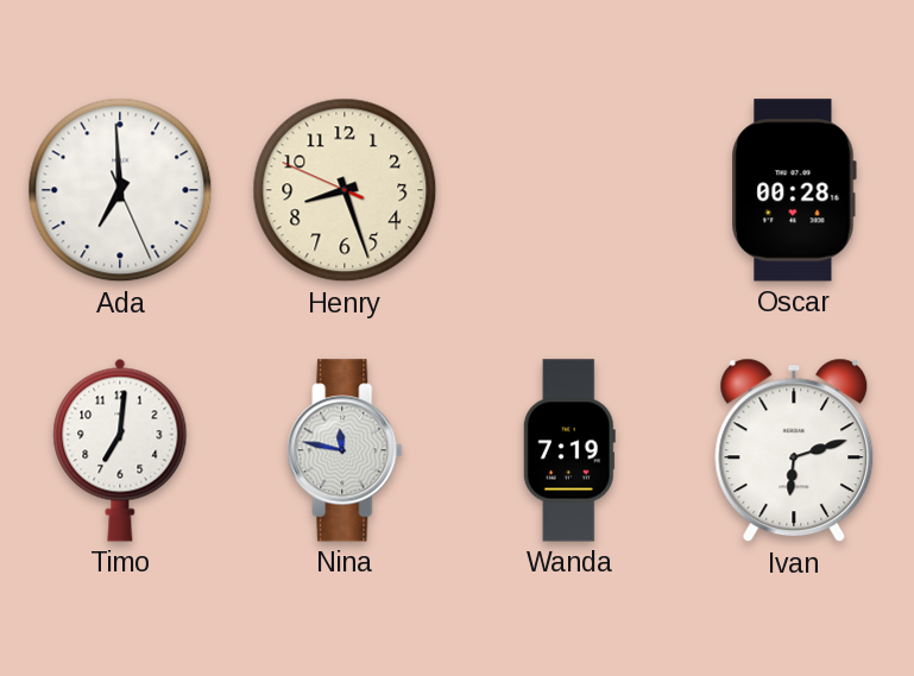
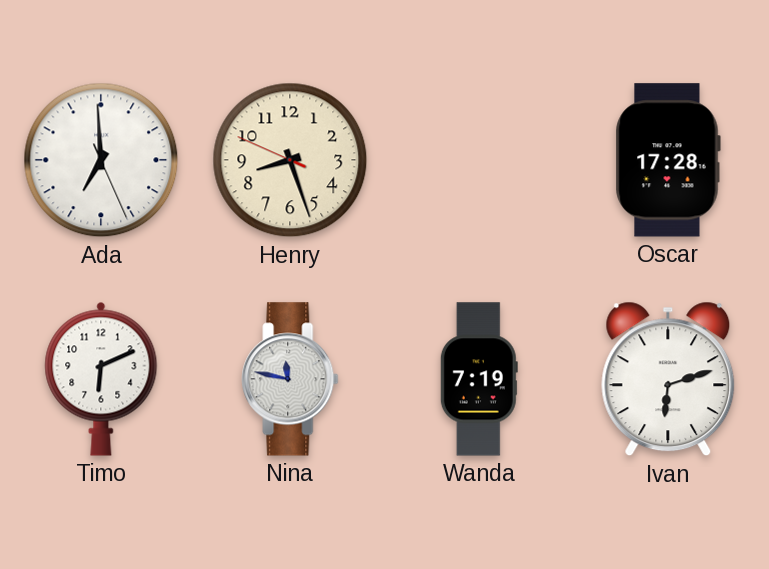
Oscar: 00:28 -> 17:28
Timo: 7:01 -> 6:11
